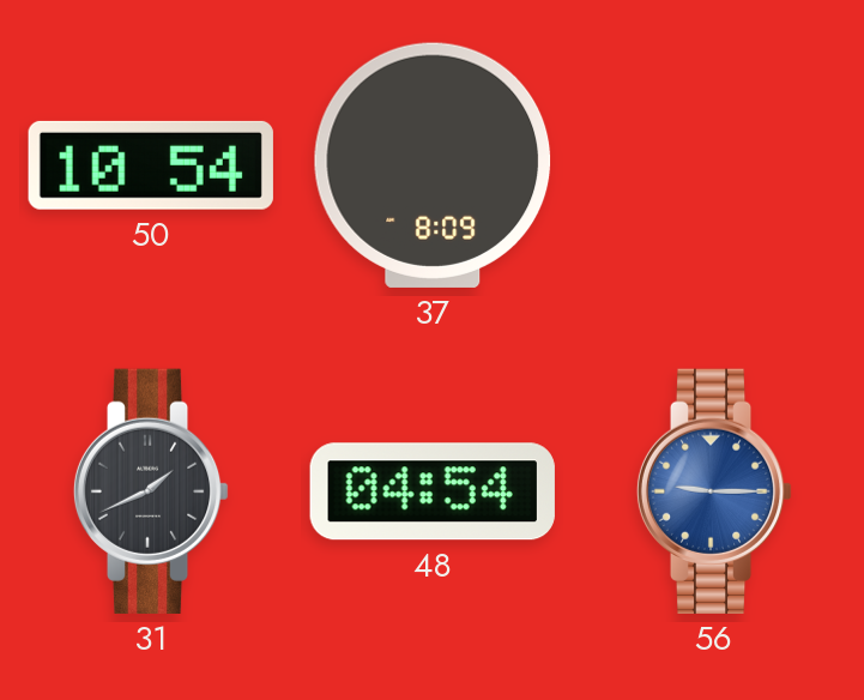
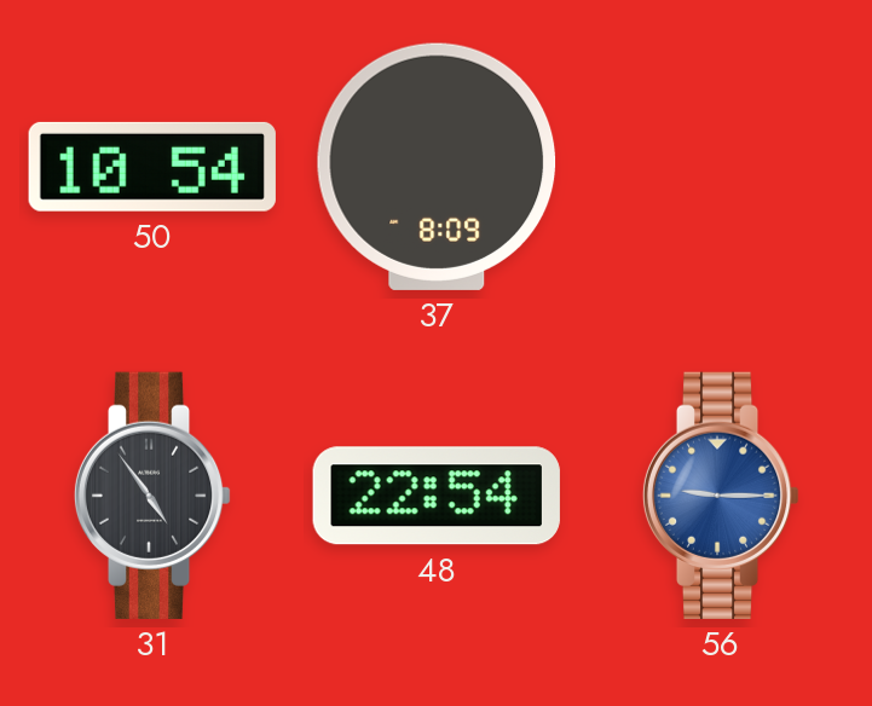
31: 1:41 -> 4:54
48: 04:54 -> 22:54
